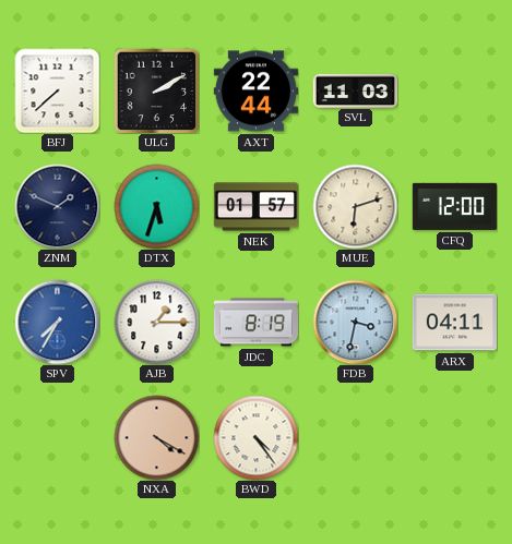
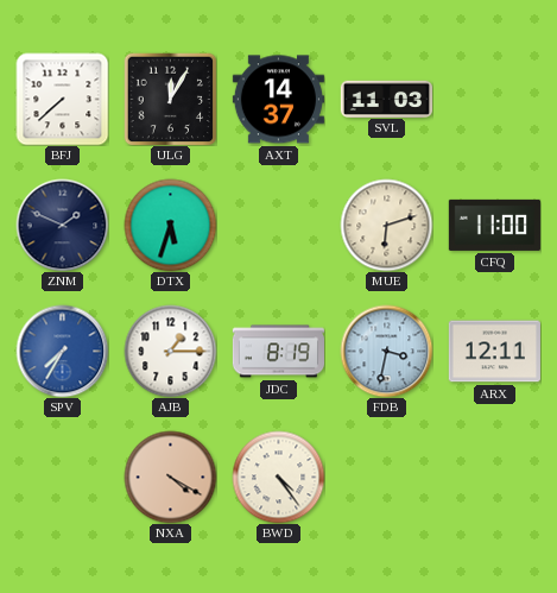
ULG: 2:10 -> 12:05
AXT: 22:44 -> 14:37
NEK: 01:57 -> none
CFQ: 12:00 -> 11:00
ARX: 04:11 -> 12:11
